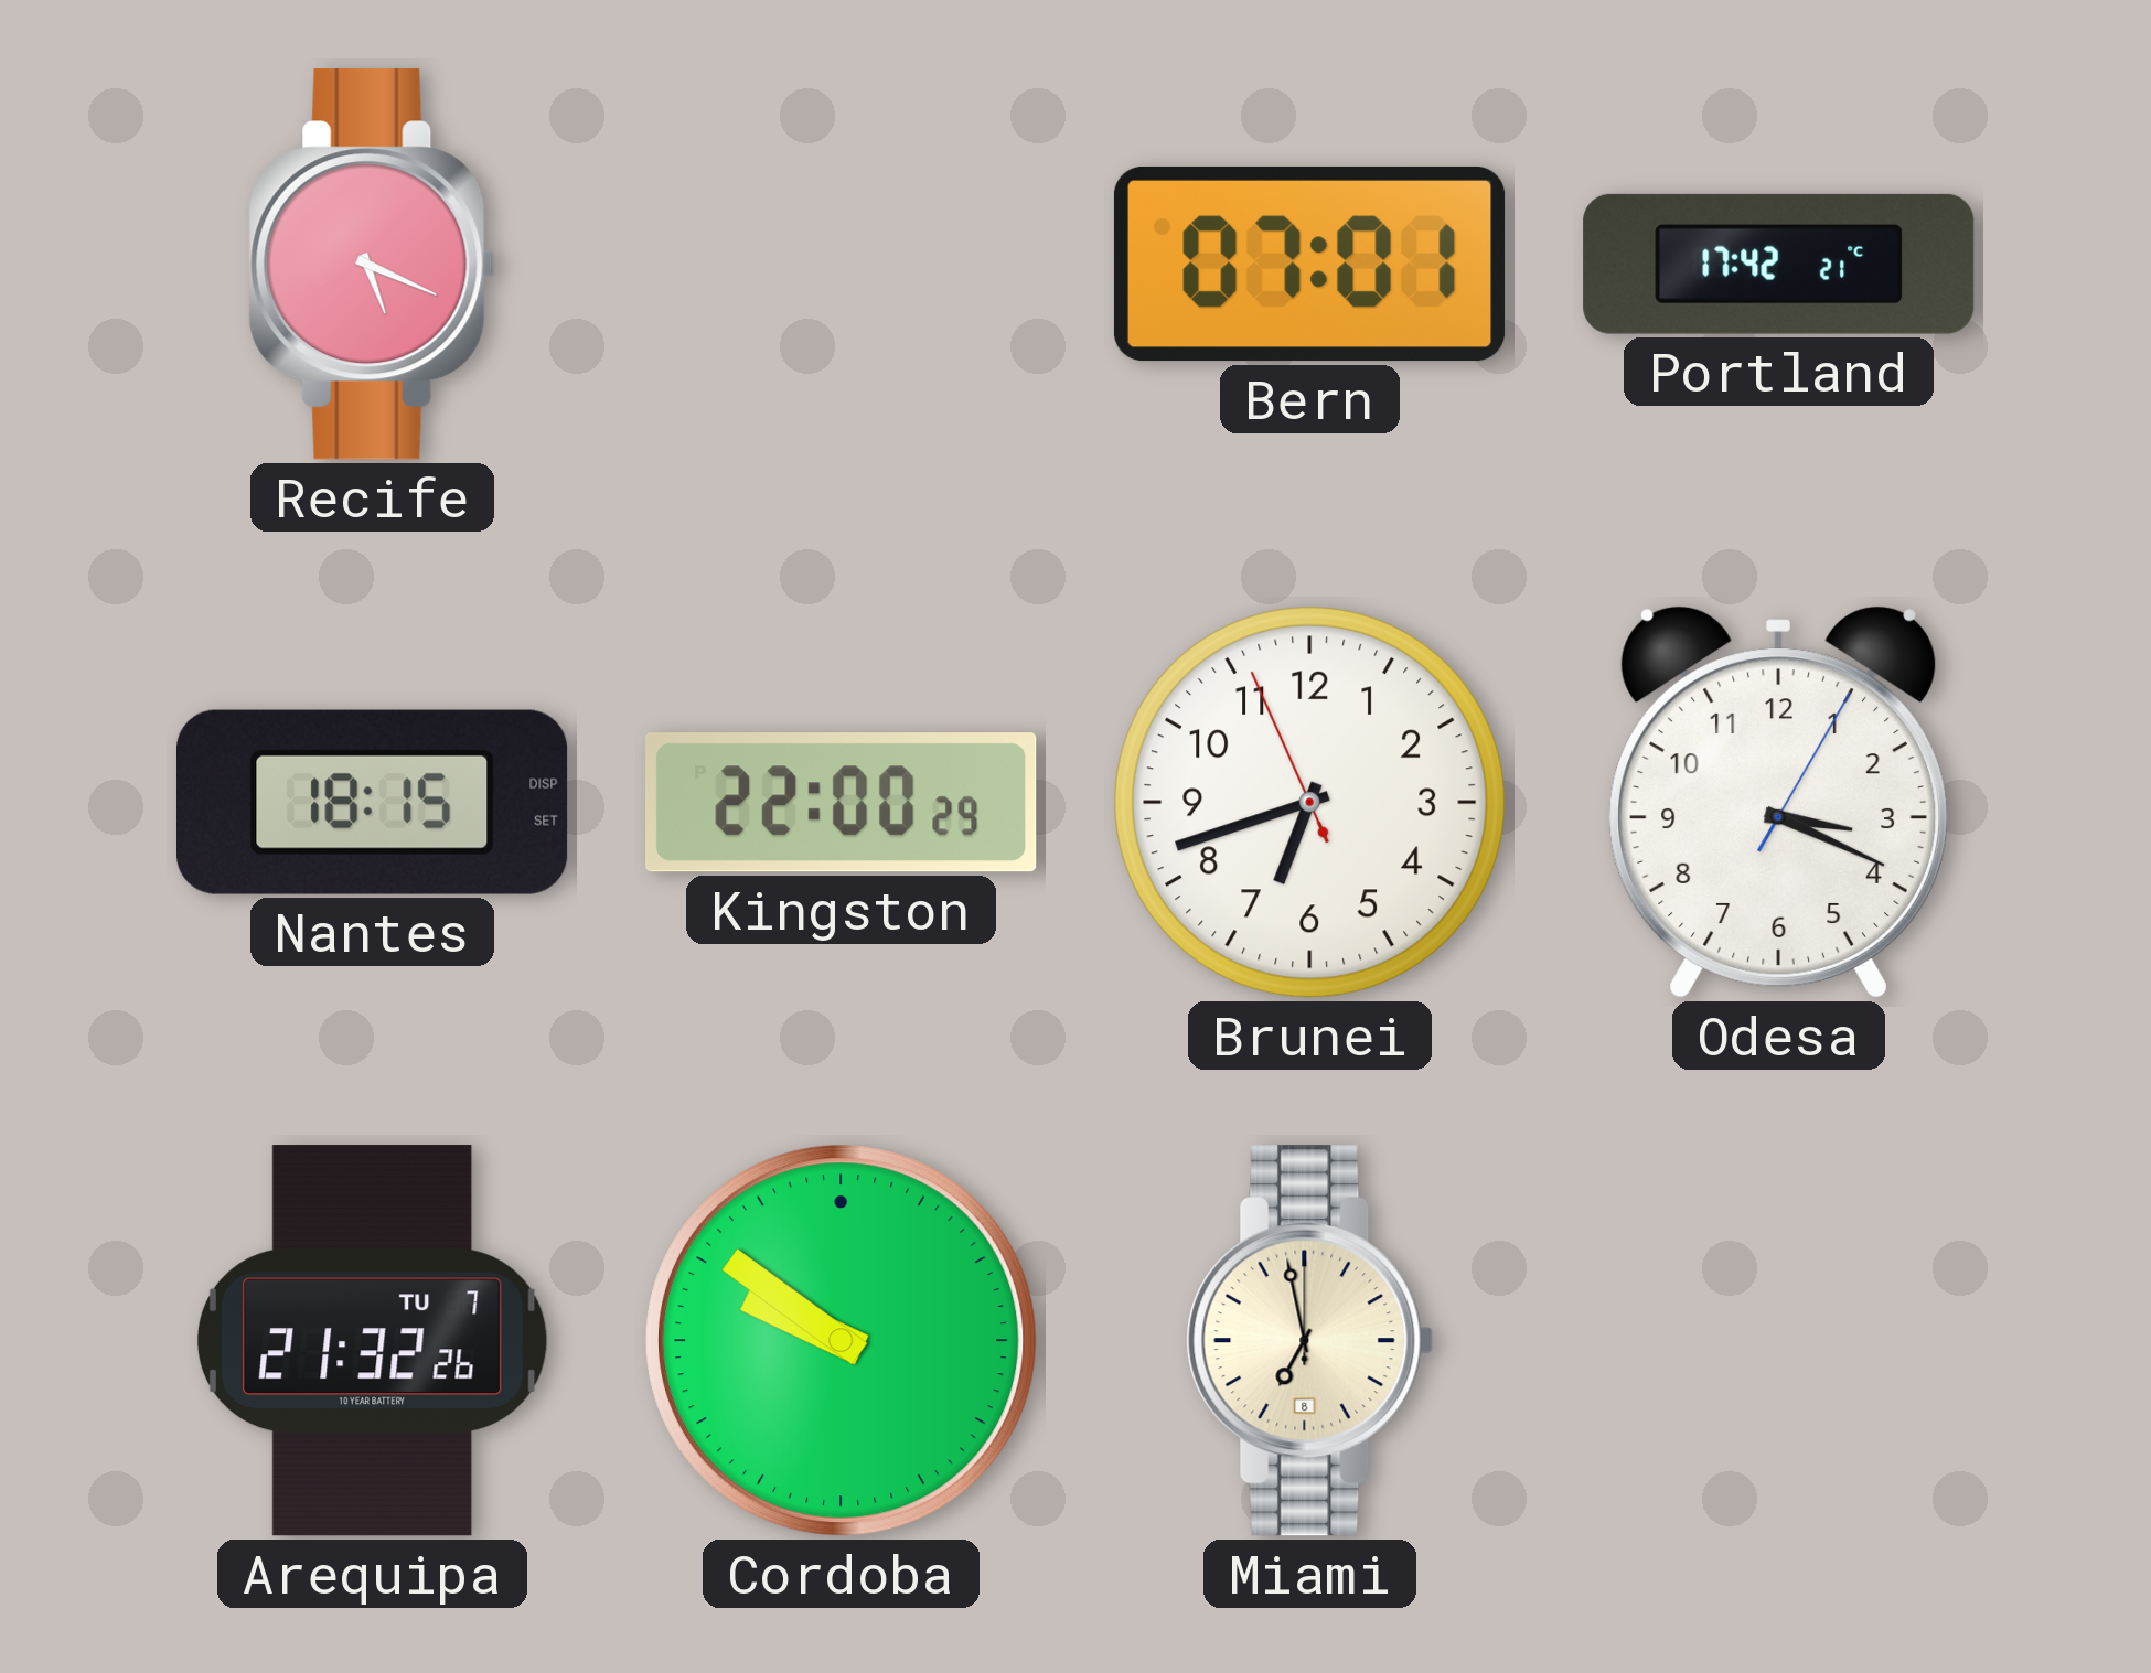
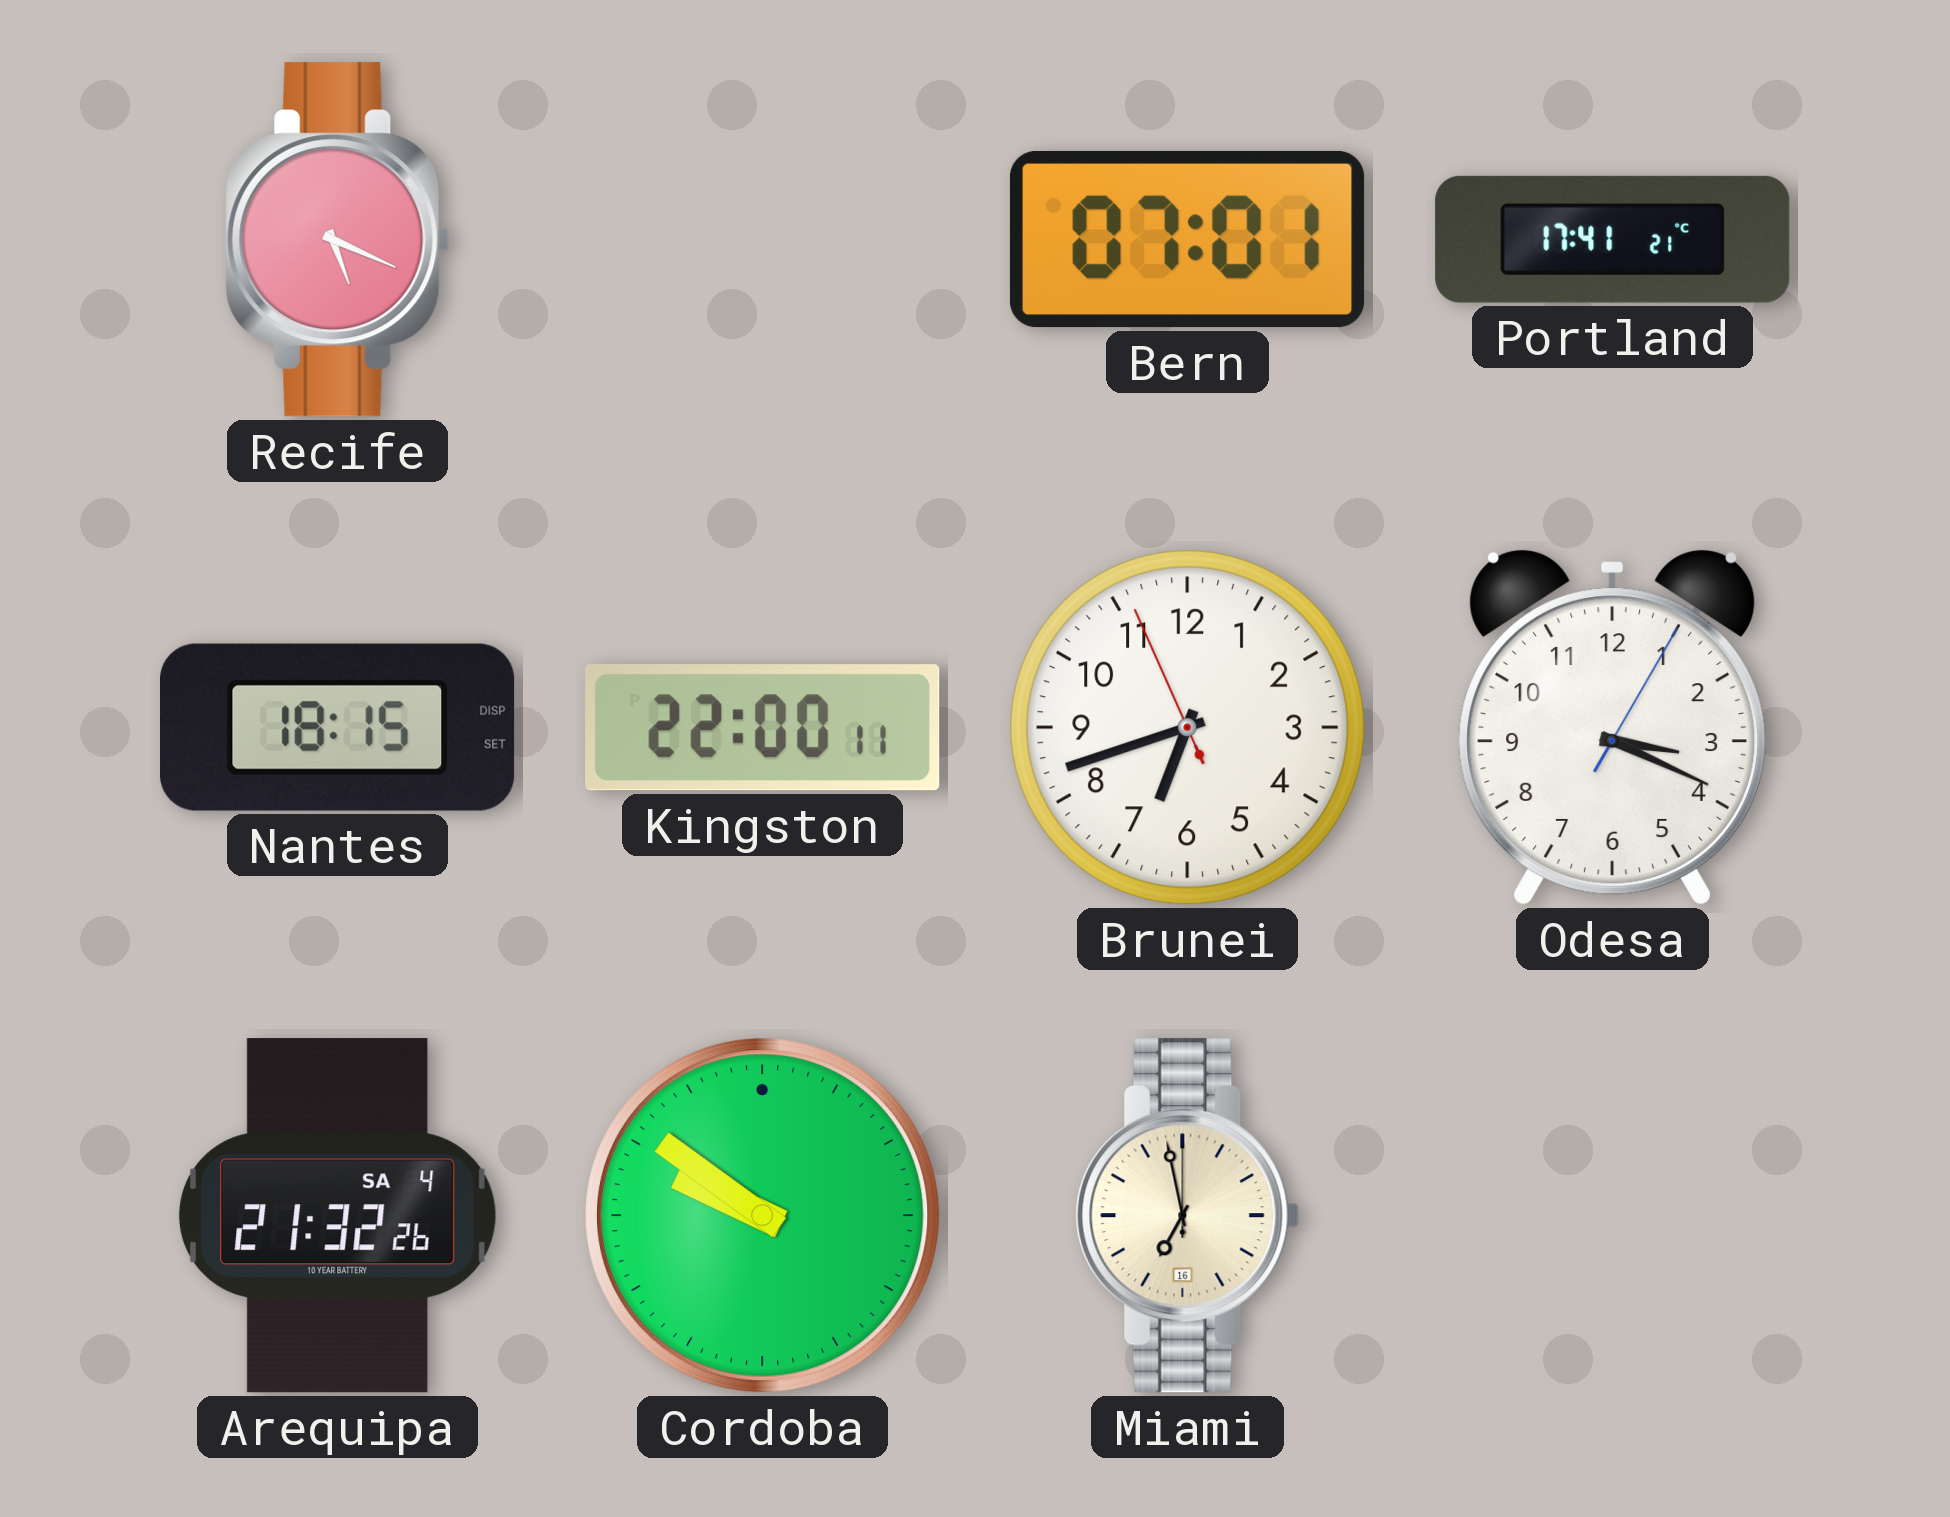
Portland: 17:42 -> 17:41
Kingston: 22:00:29 -> 22:00:11
Arequipa date: TU 7 -> SA 4
Miami date: 8 -> 16
